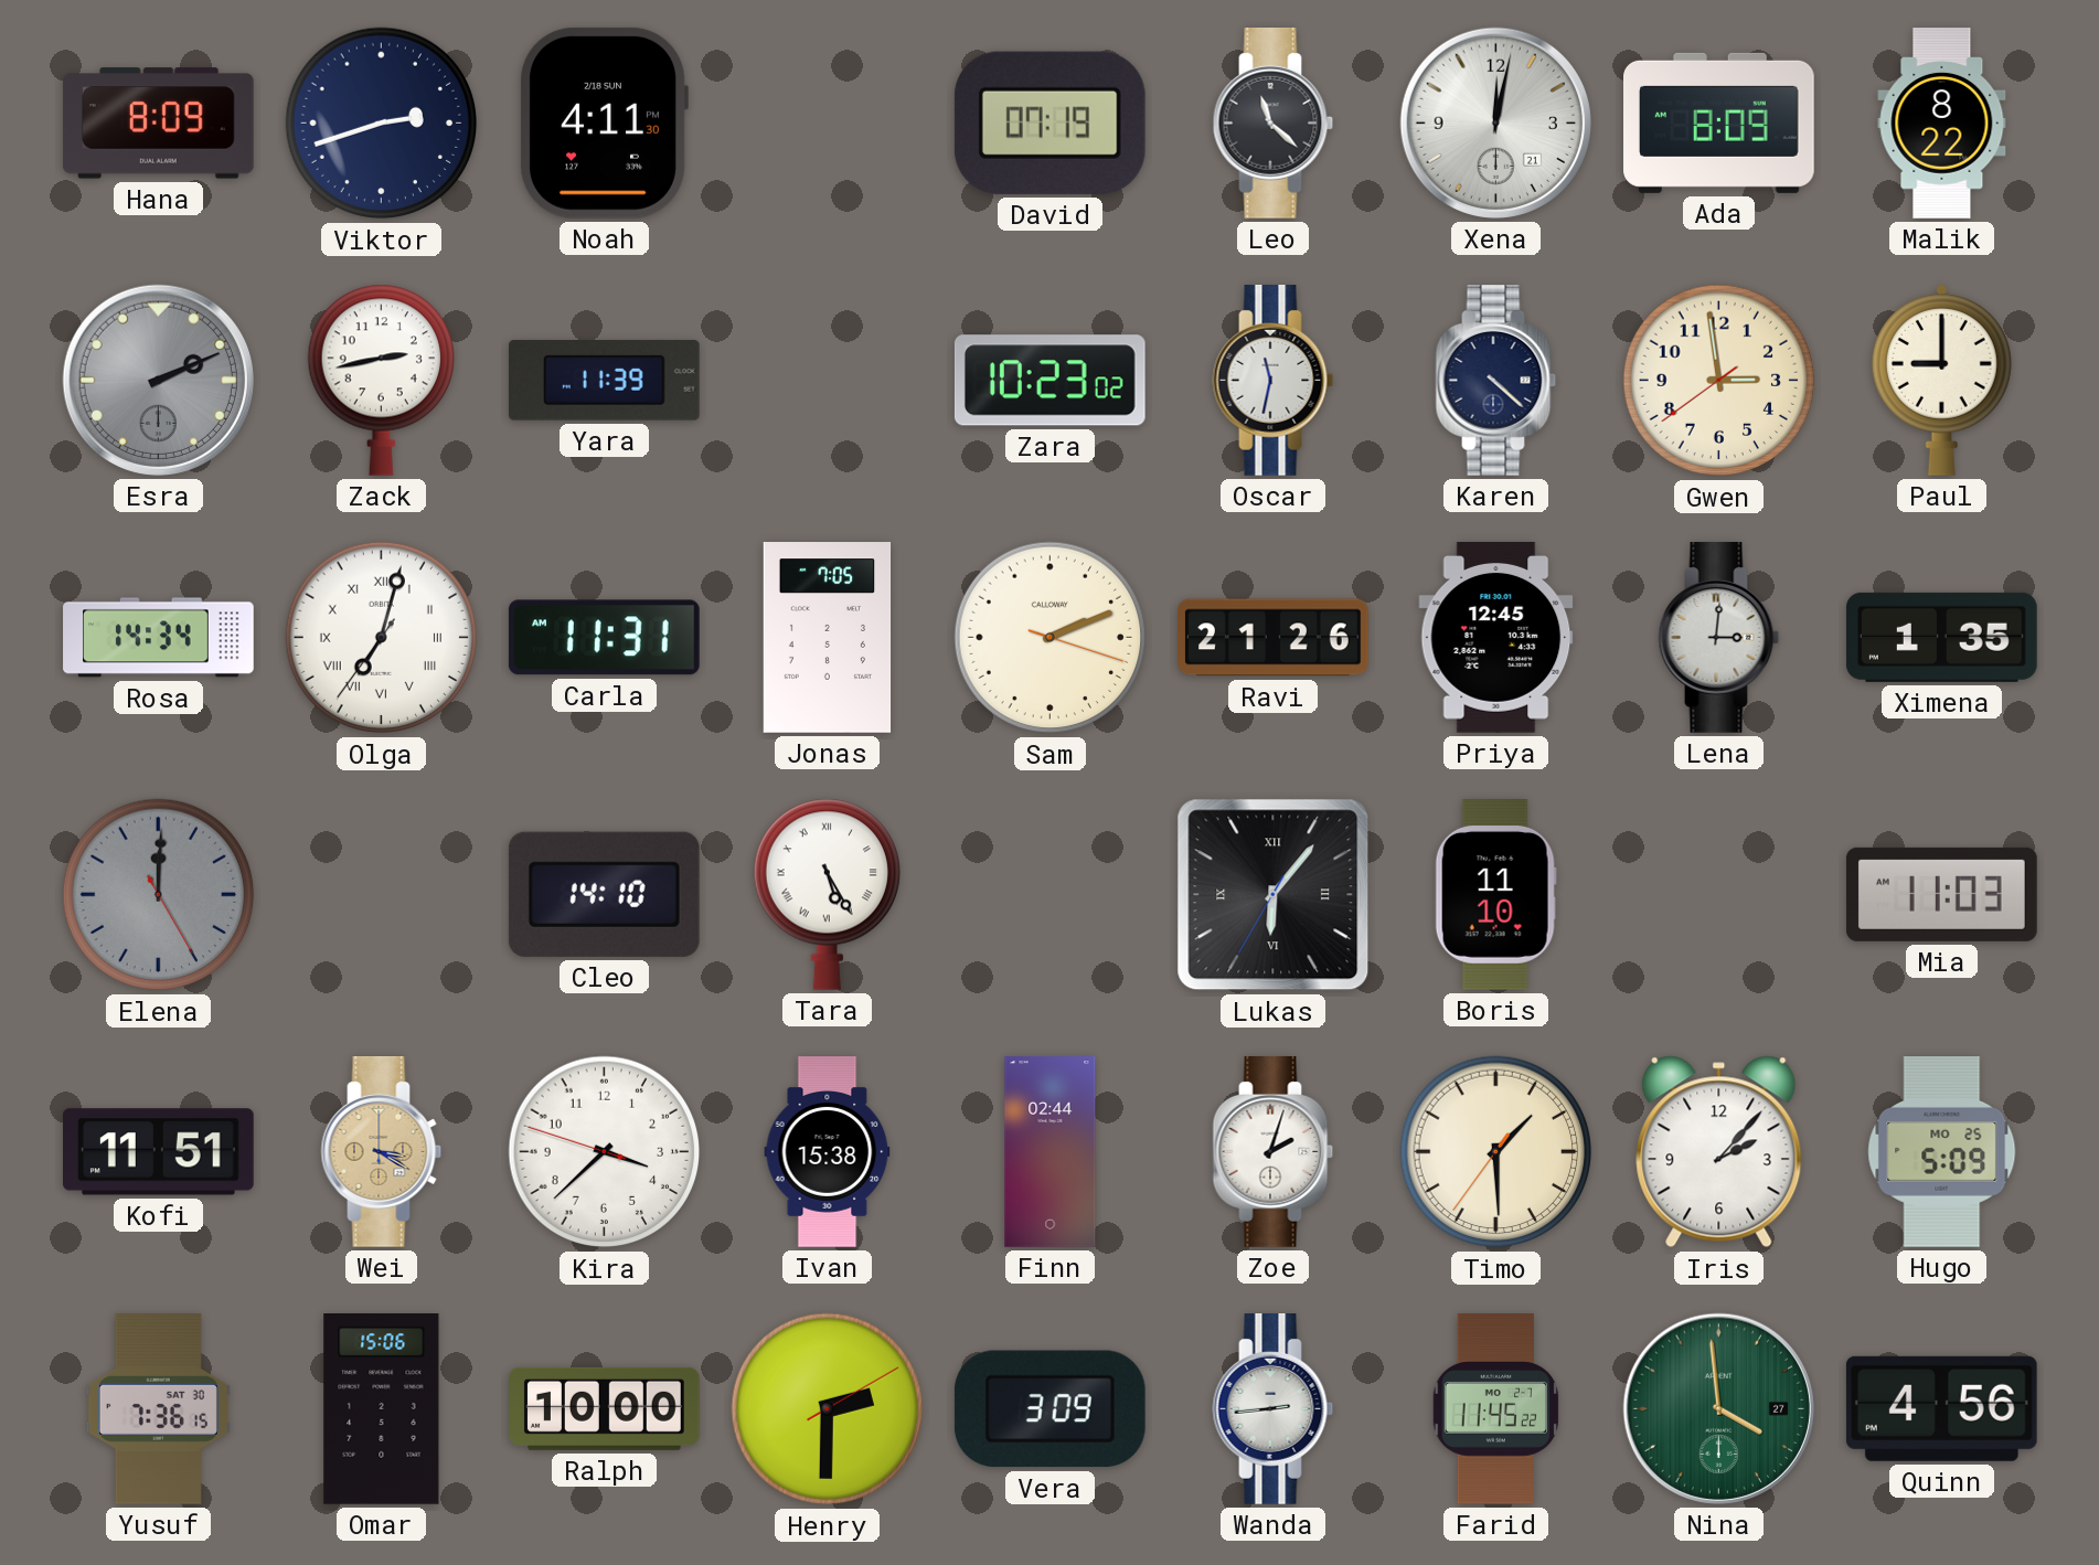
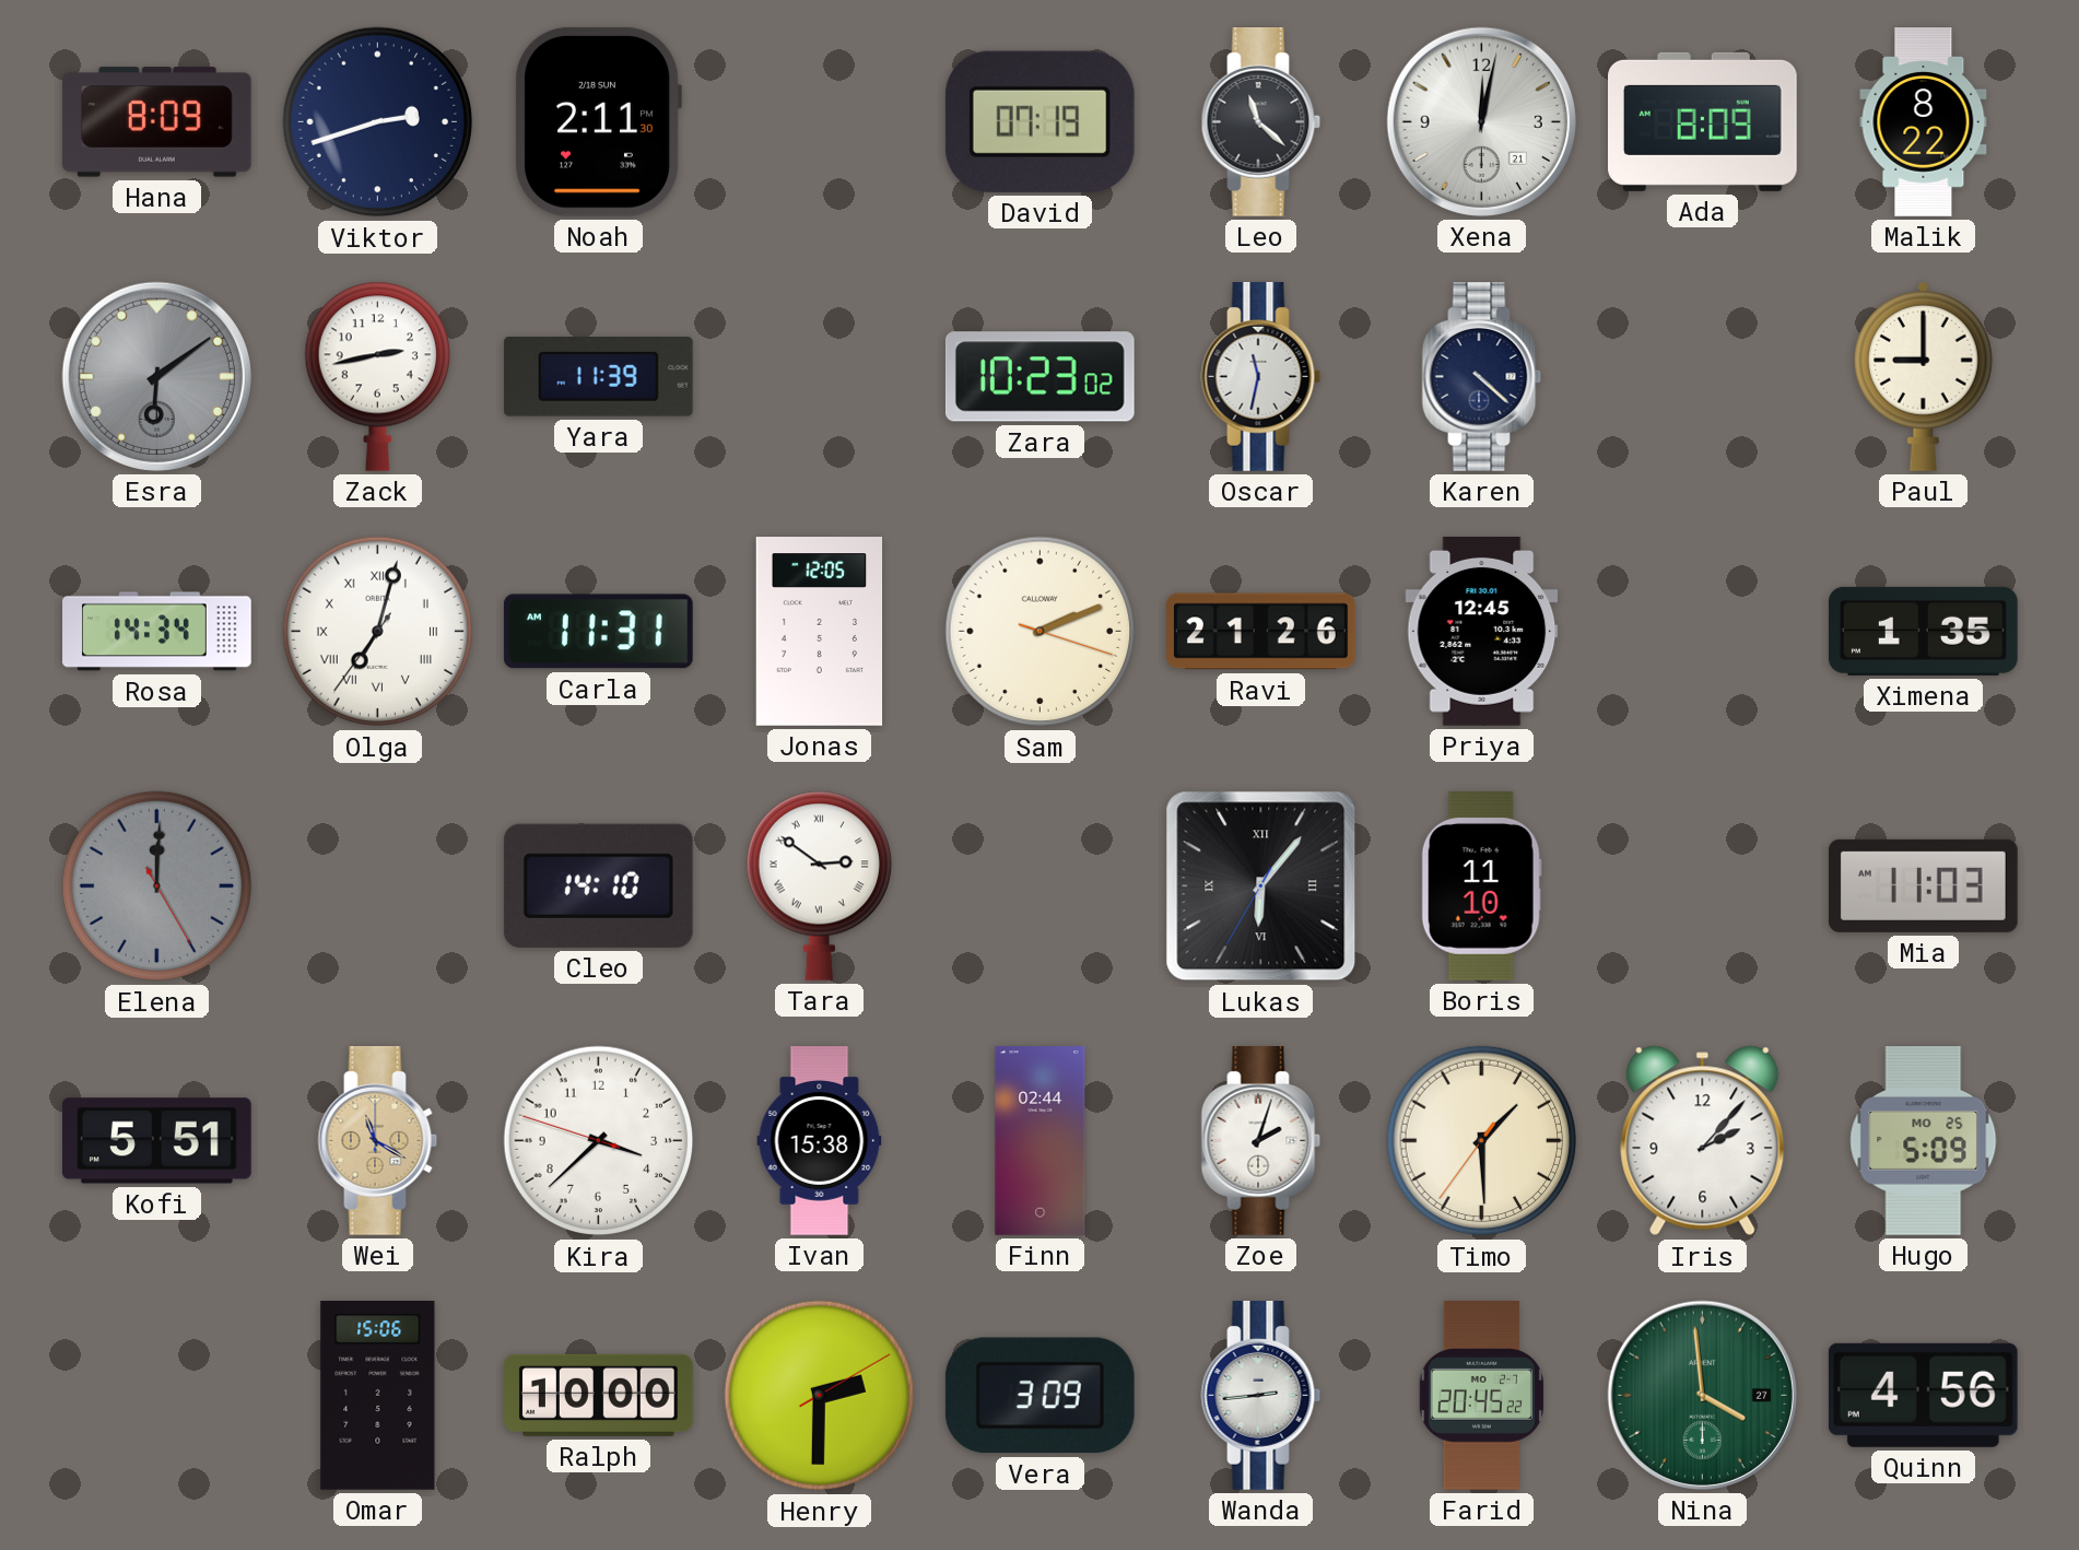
Noah: 4:11 -> 2:11
Esra: 2:11 -> 6:09
Gwen: 2:58 -> none
Jonas: 7:05 -> 12:05
Lena: 3:01 -> none
Tara: 5:25 -> 2:51
Kofi: 11:51 -> 5:51
Wei: 3:20 -> 11:20
Yusuf: 7:36 -> none
Farid: 11:45 -> 20:45
